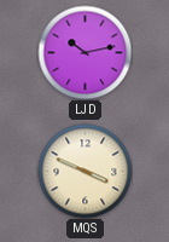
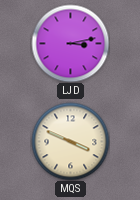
LJD: 10:13 -> 3:13
